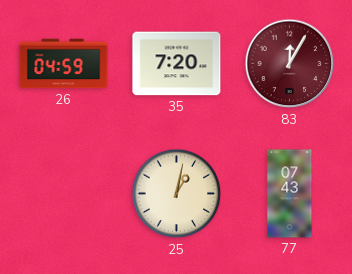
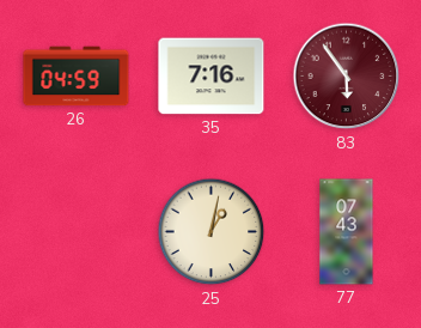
35: 7:20 -> 7:16
83: 12:05 -> 5:54
